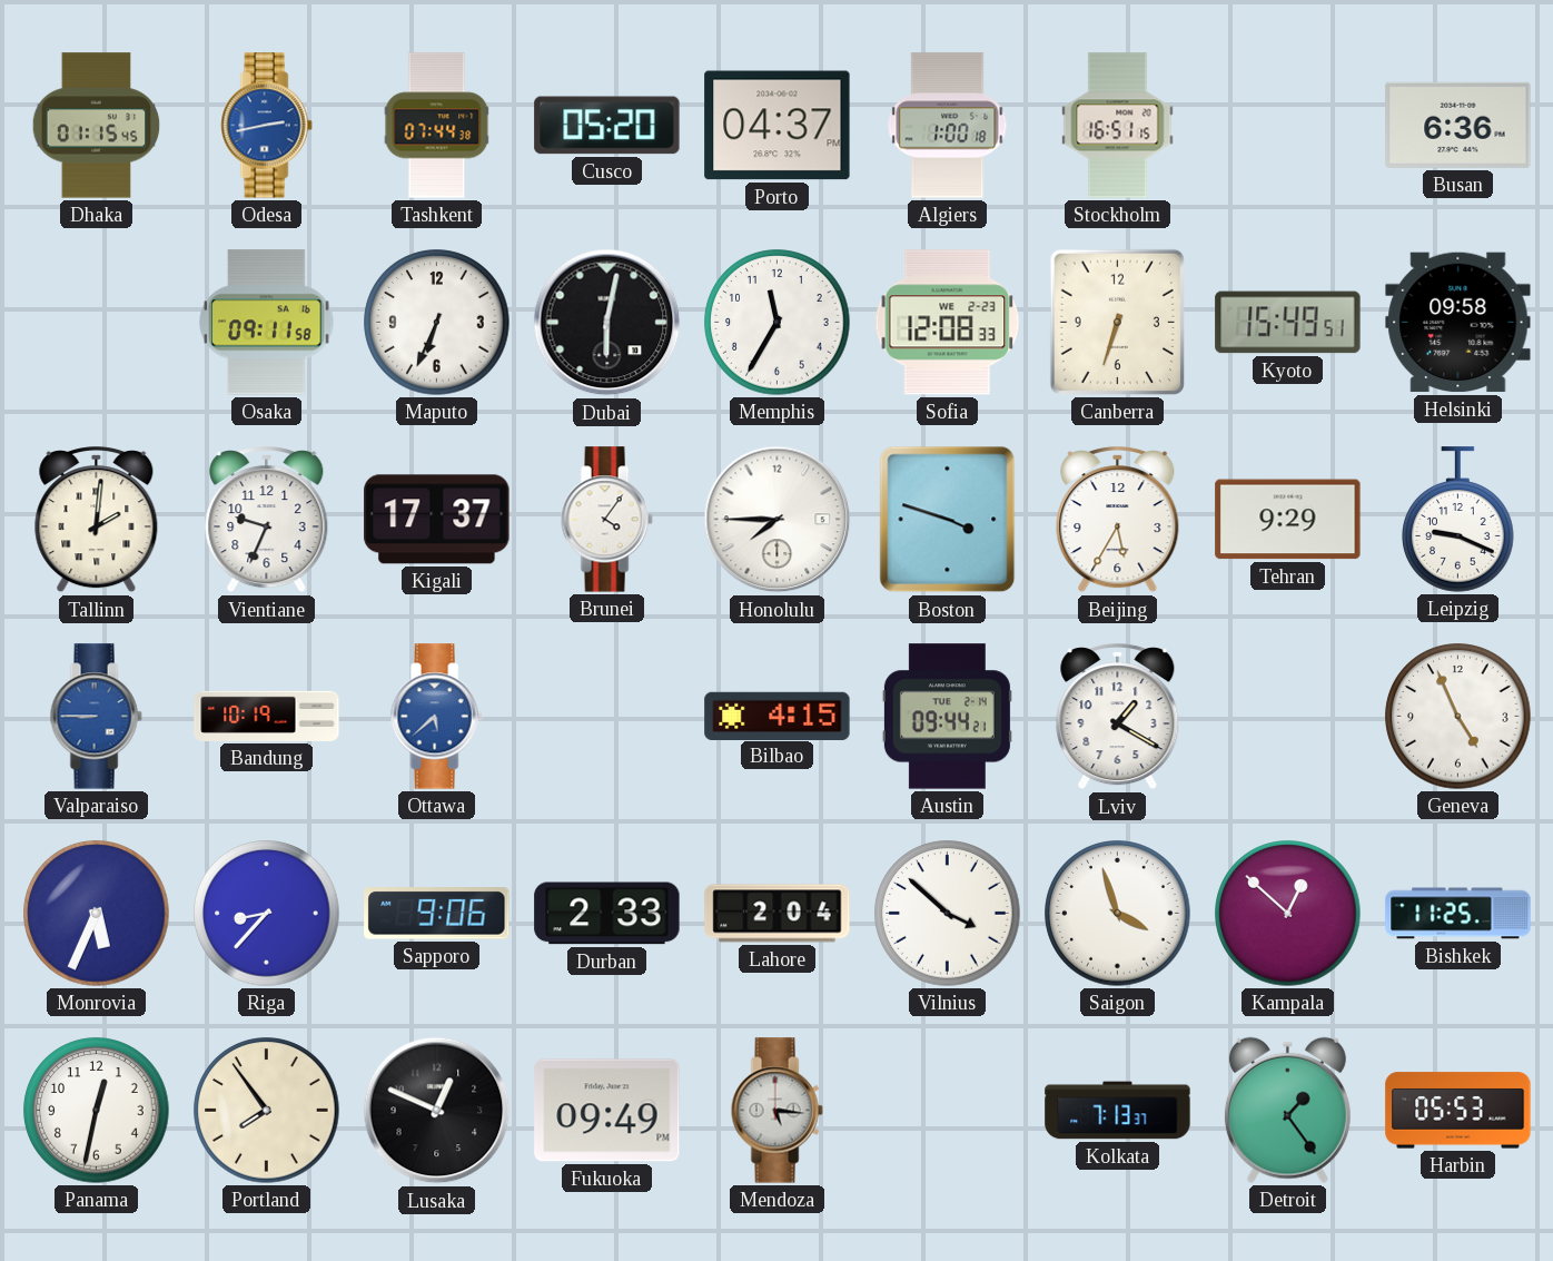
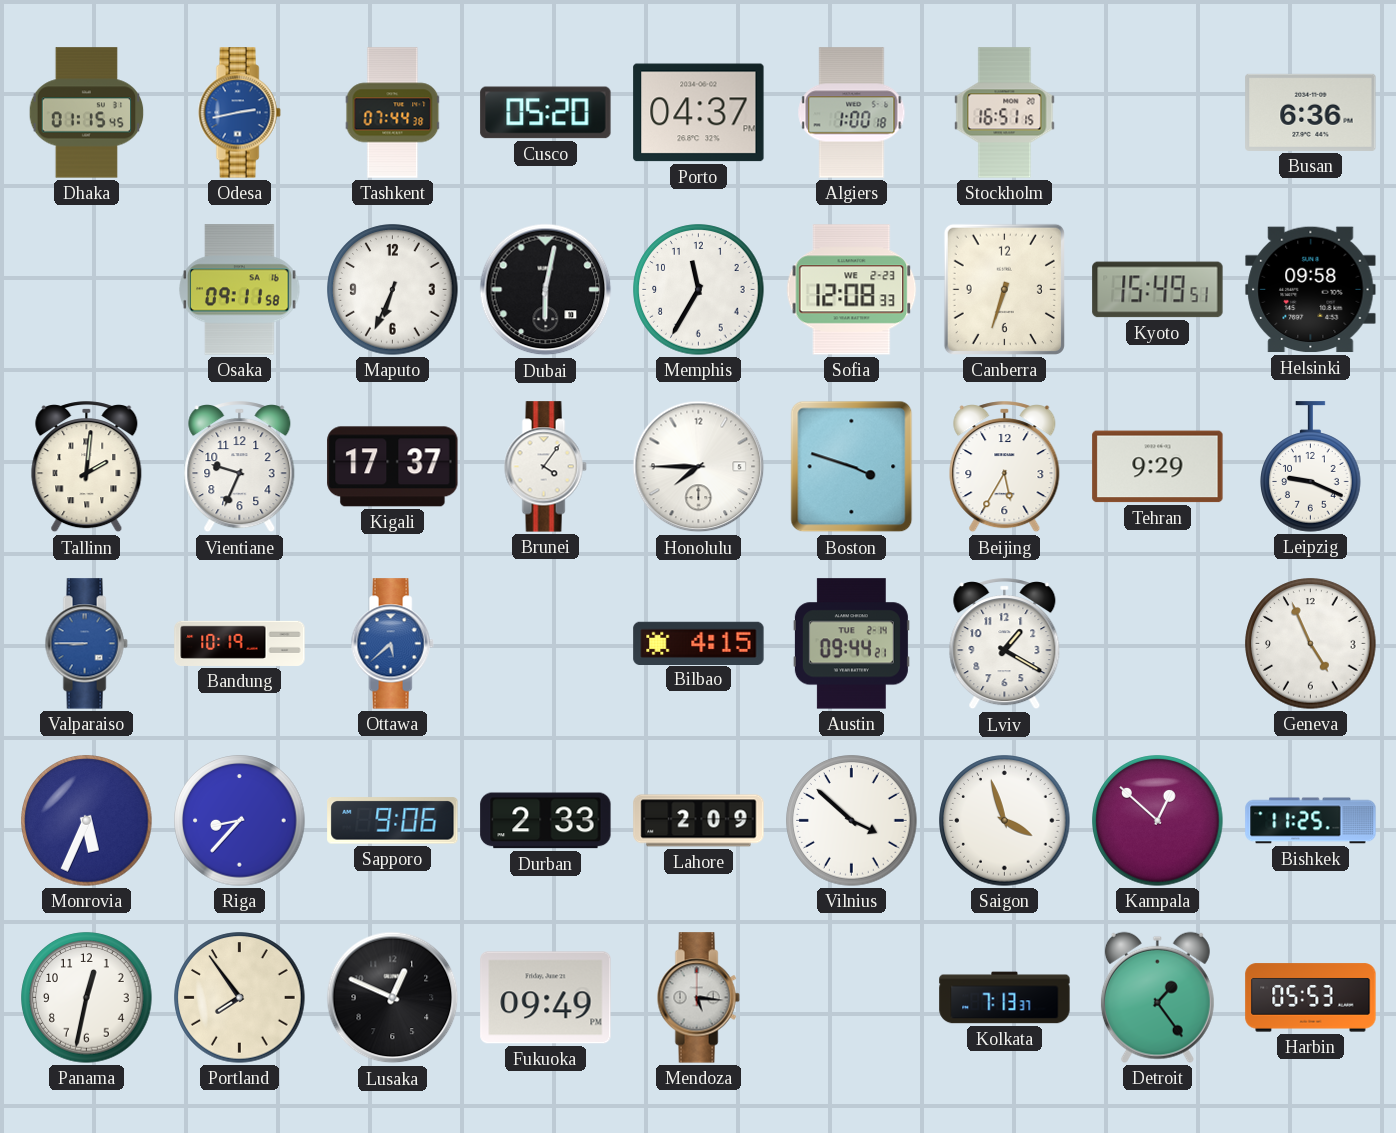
Lahore: 2:04 -> 2:09
